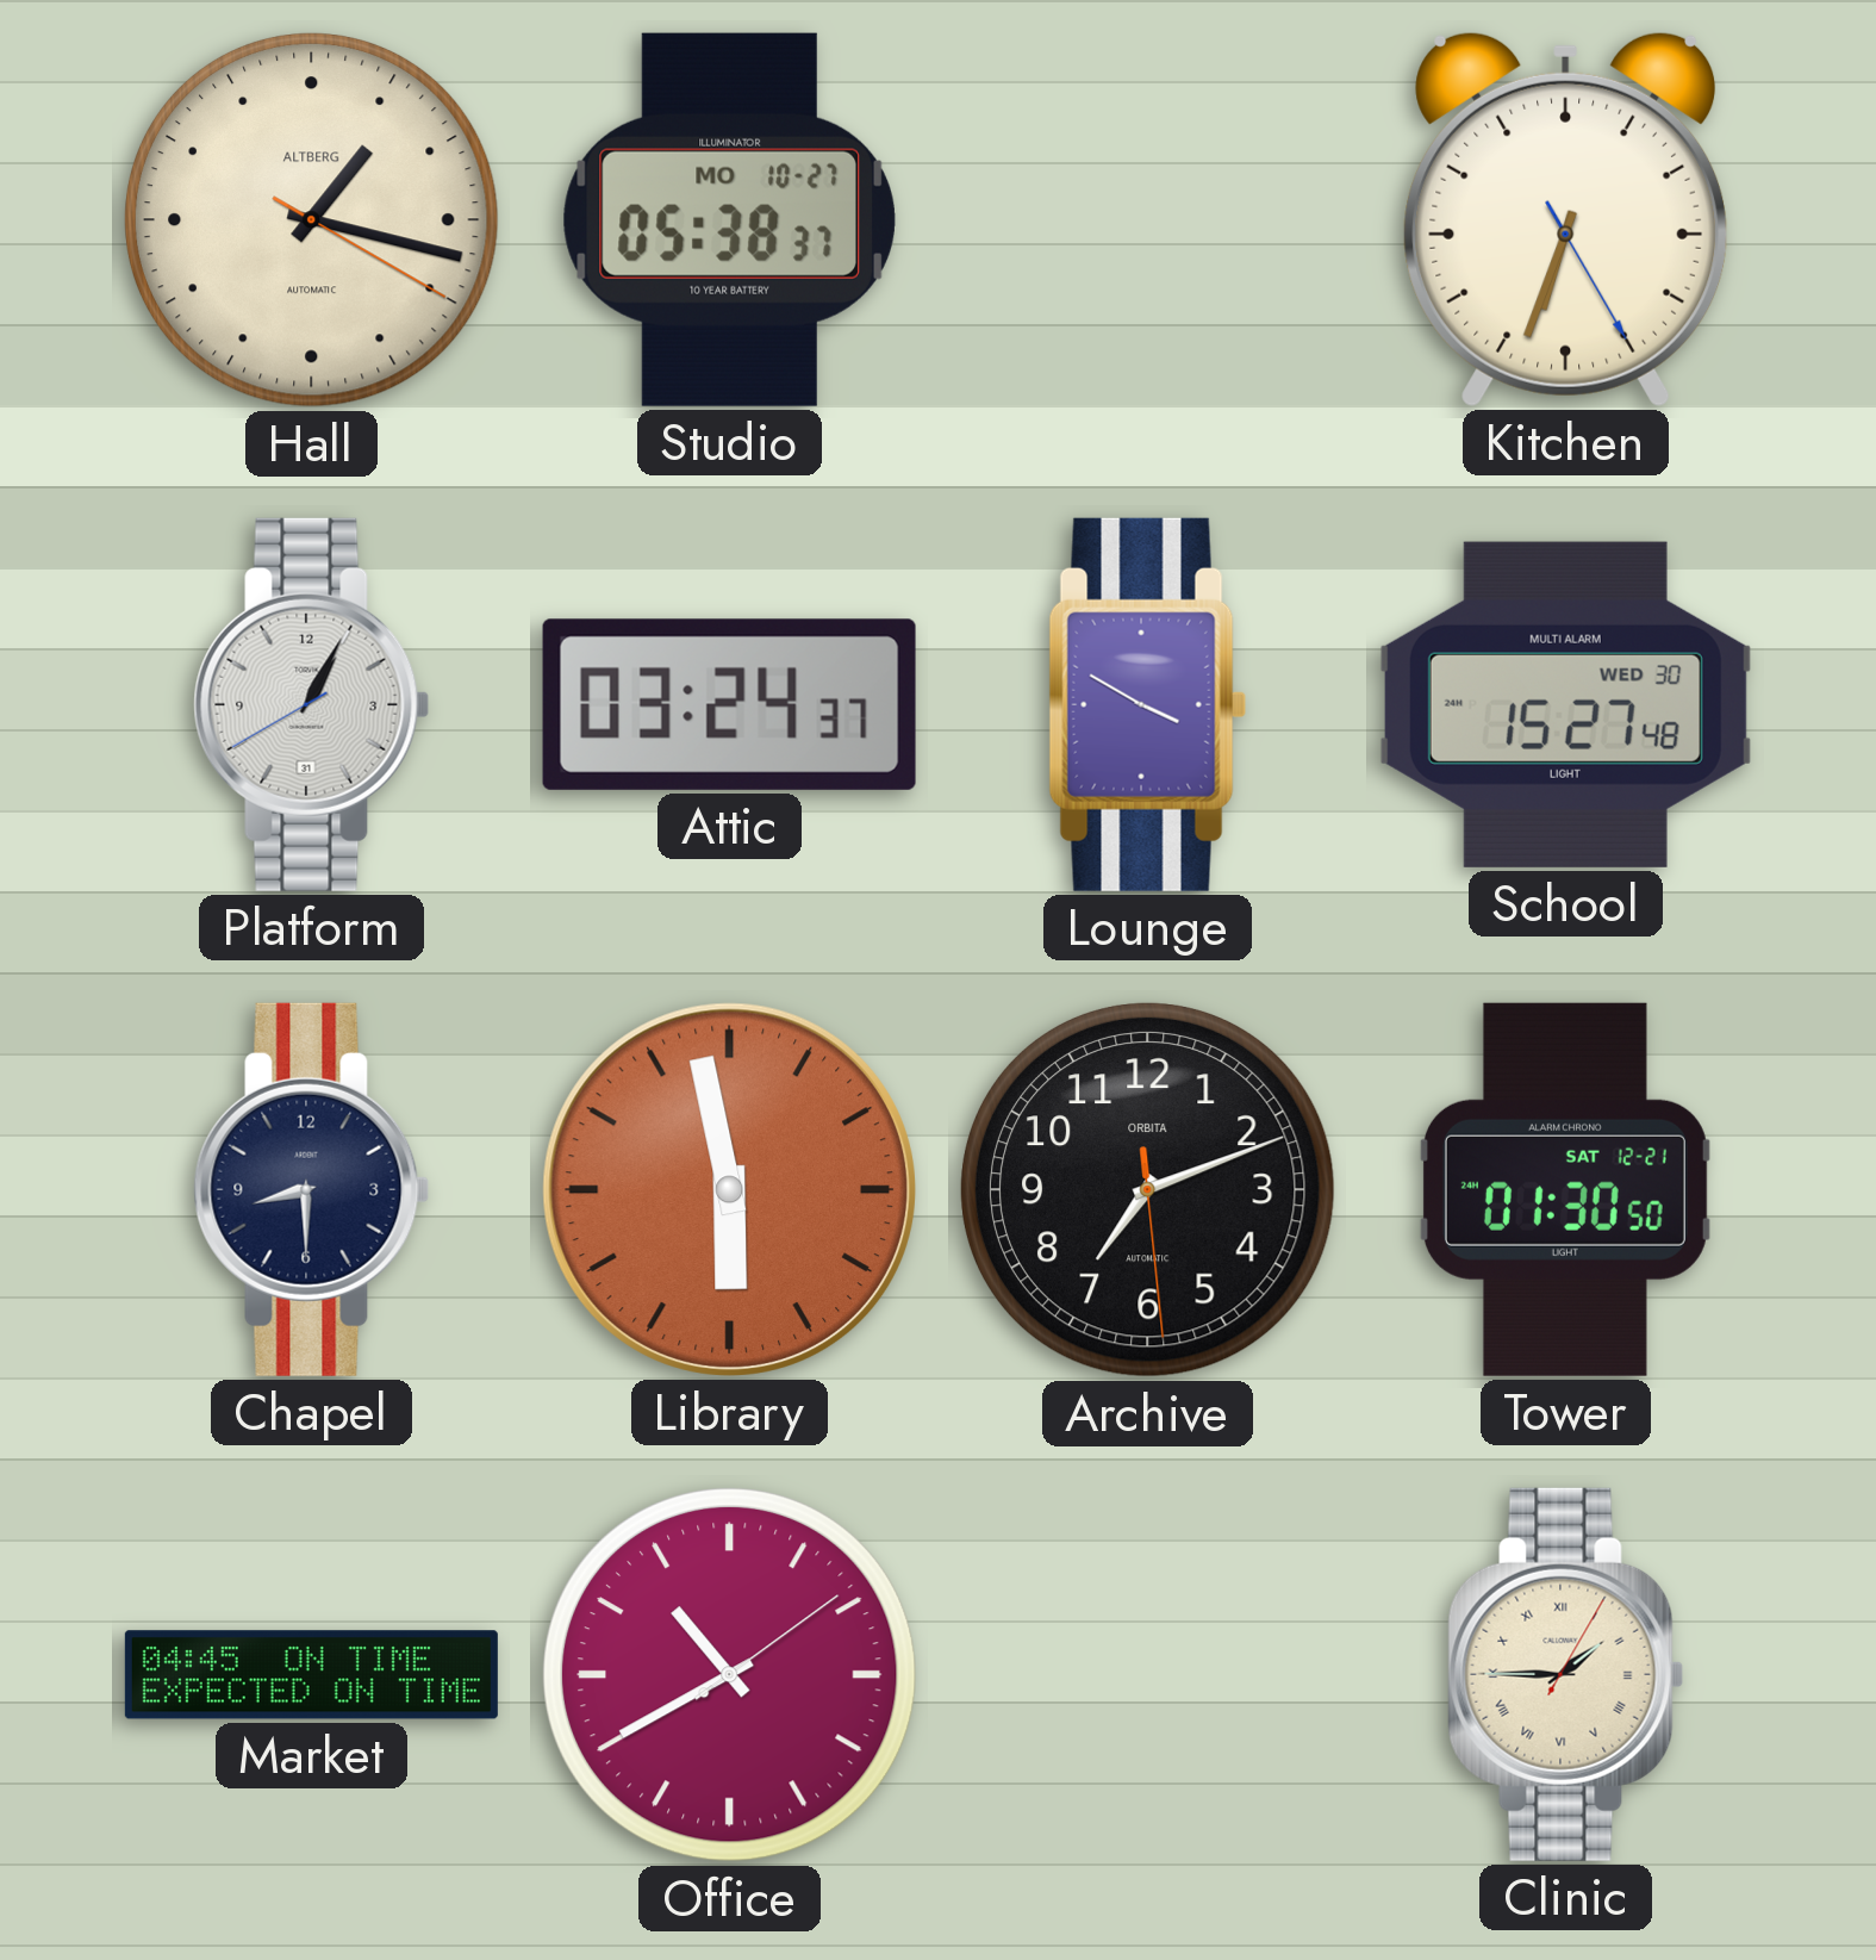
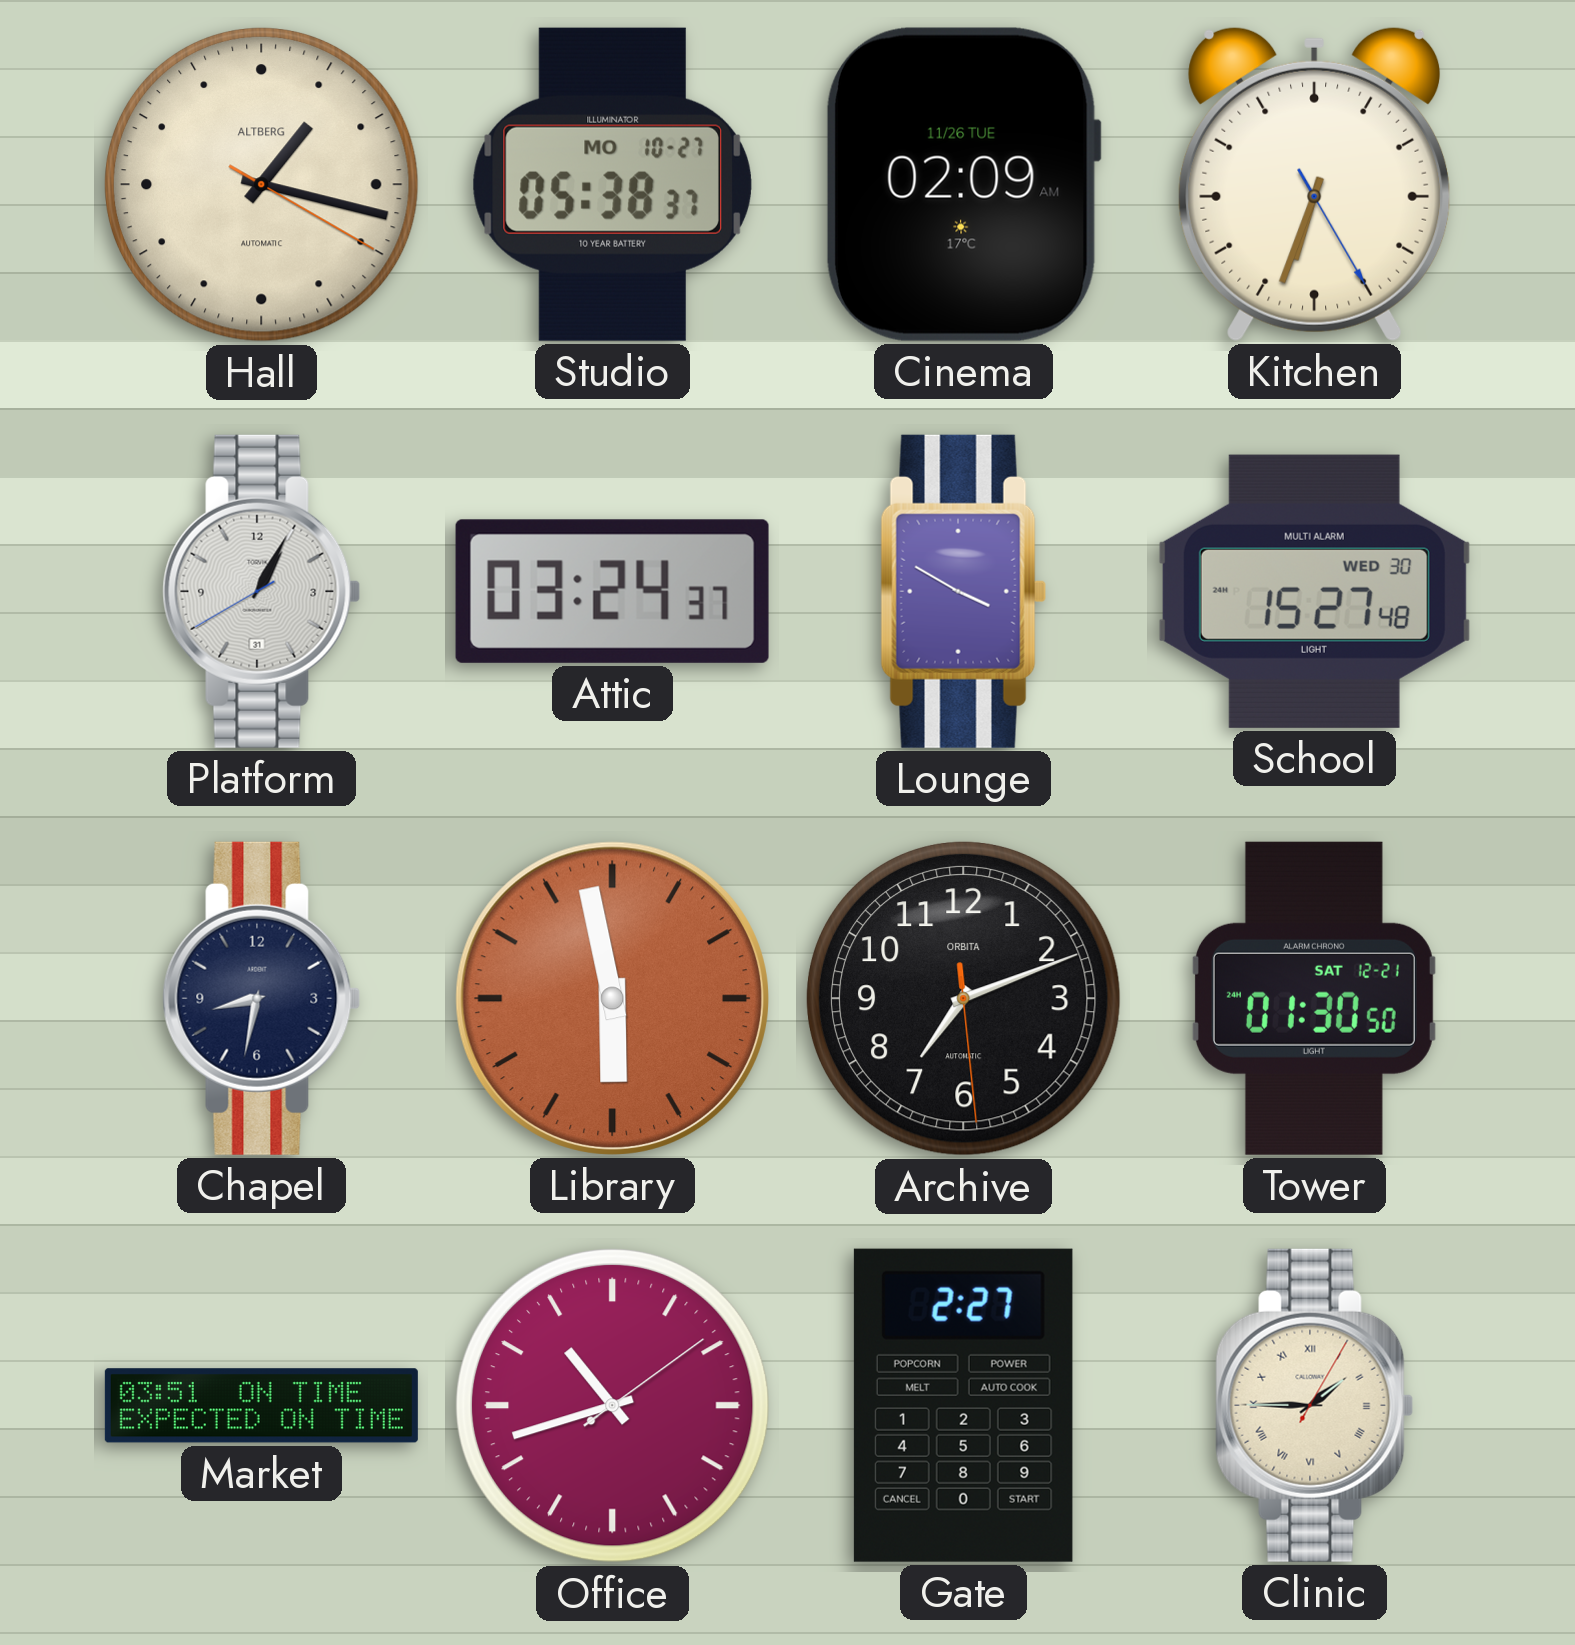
Cinema: none -> 02:09
Chapel: 8:30 -> 8:32
Market: 04:45 -> 03:51
Office: 10:40 -> 10:42
Gate: none -> 2:27
